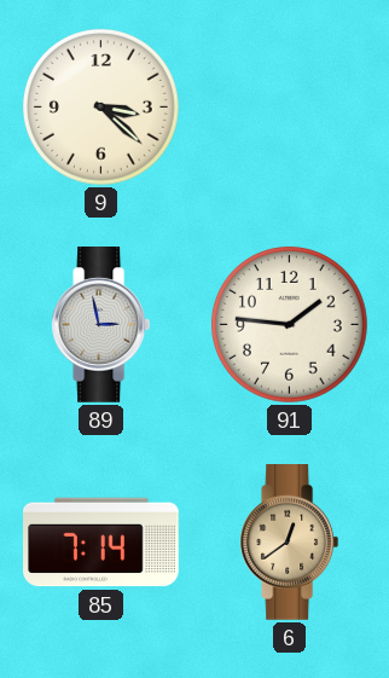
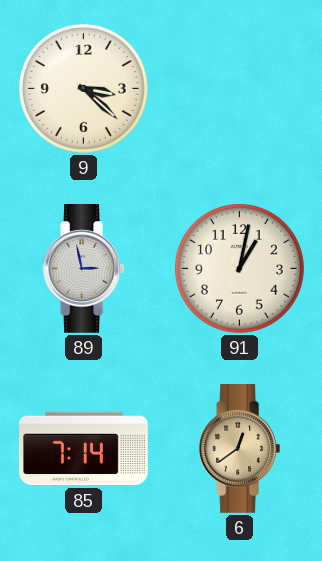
91: 1:46 -> 1:02
